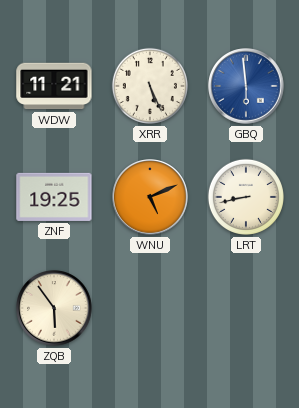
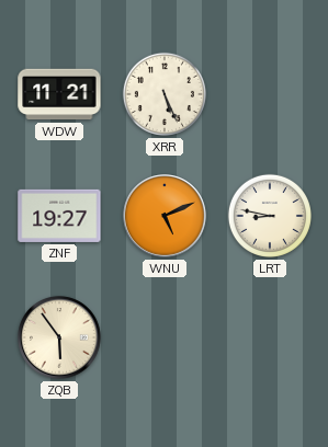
GBQ: 5:59 -> none
ZNF: 19:25 -> 19:27
LRT: 8:43 -> 8:47
